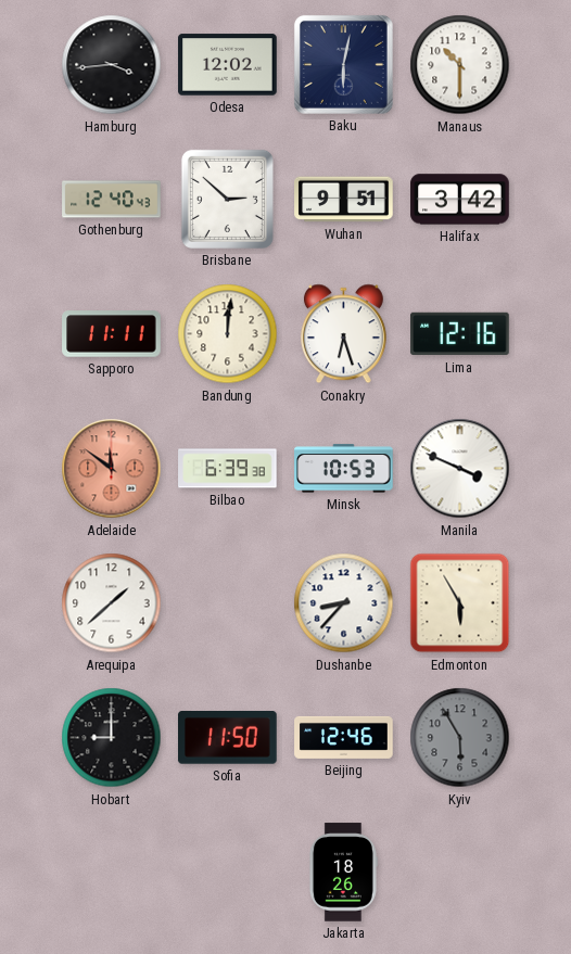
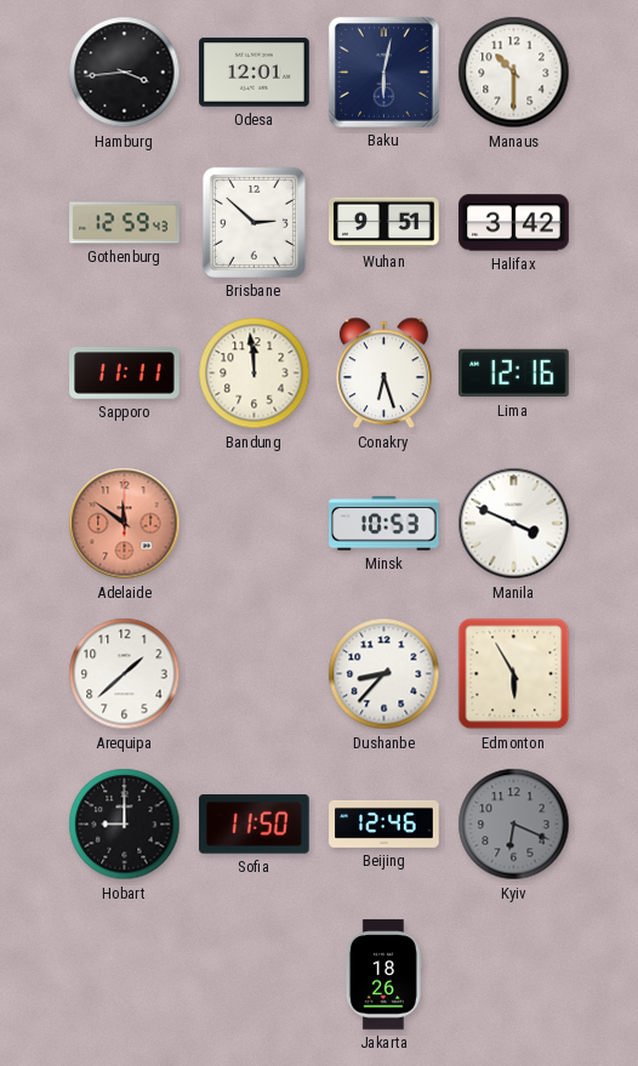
Odesa: 12:02 -> 12:01
Gothenburg: 12:40 -> 12:59
Bandung: 12:01 -> 11:59
Bilbao: 6:39 -> none
Kyiv: 5:55 -> 6:19
